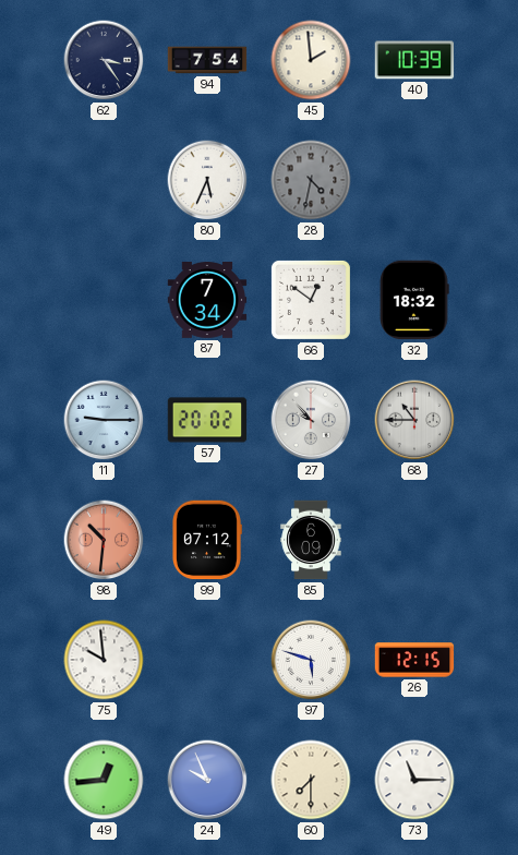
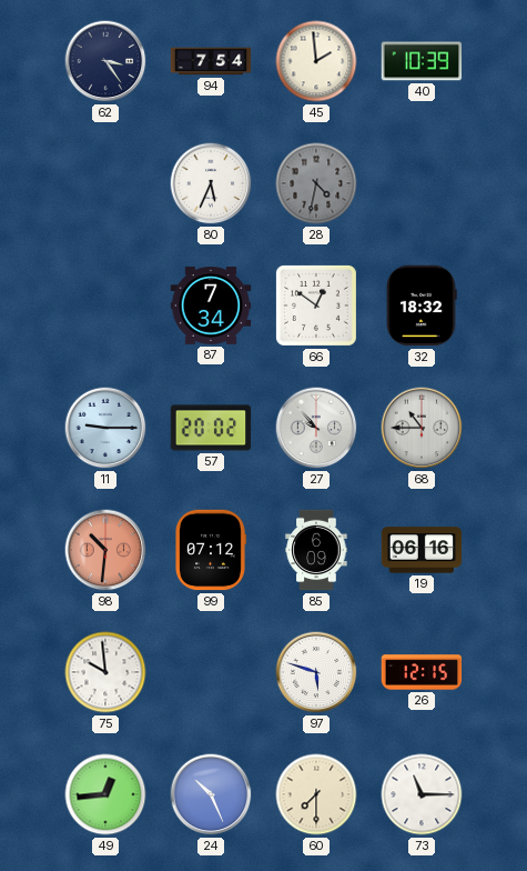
19: none -> 06:16
24: 9:56 -> 10:26
